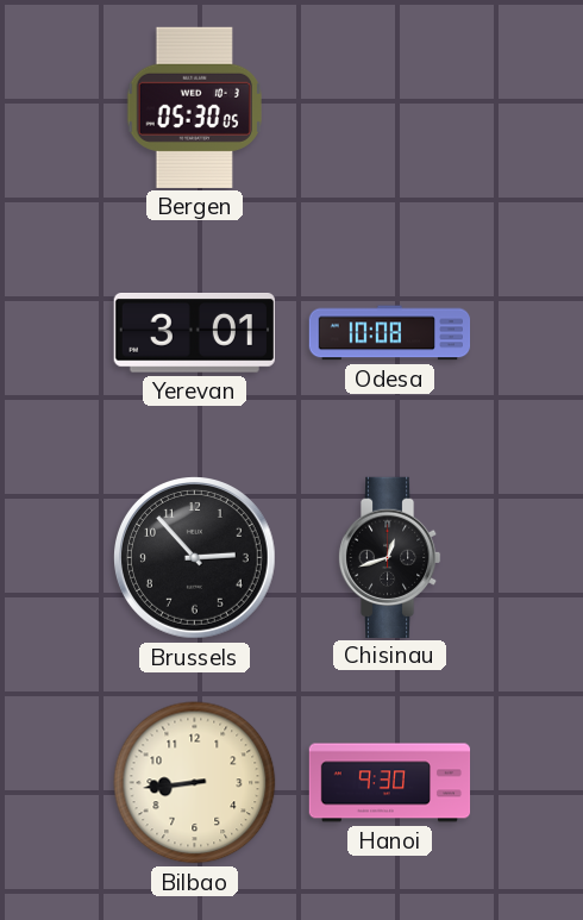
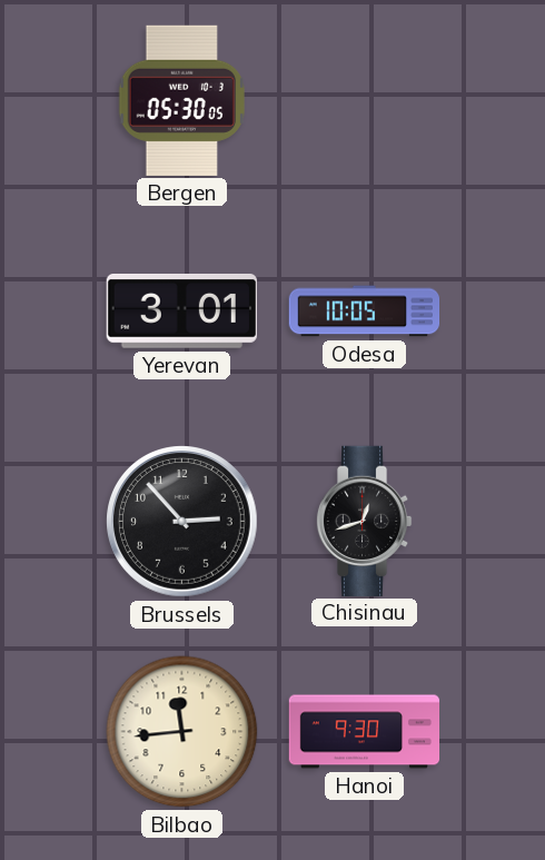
Odesa: 10:08 -> 10:05
Bilbao: 8:44 -> 11:44
